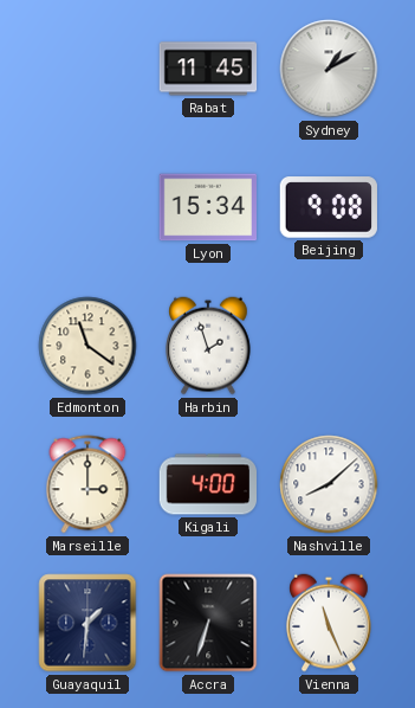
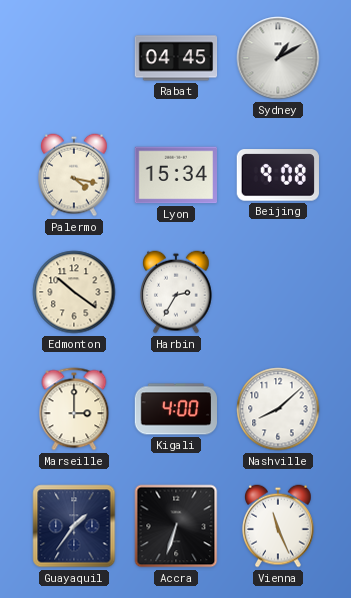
Rabat: 11:45 -> 04:45
Palermo: none -> 4:17
Edmonton: 11:21 -> 10:21
Harbin: 1:57 -> 2:35
Guayaquil: 1:31 -> 1:36
